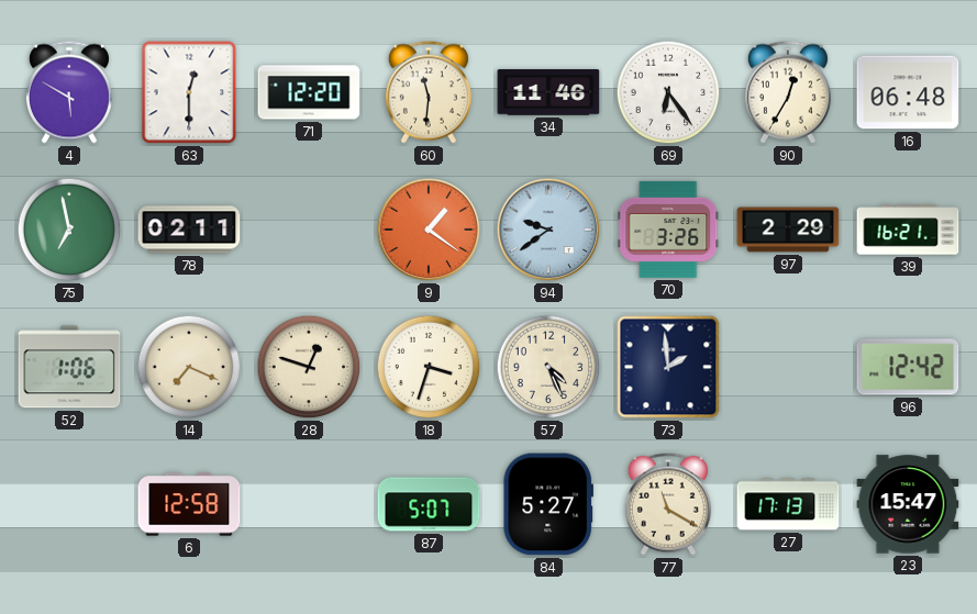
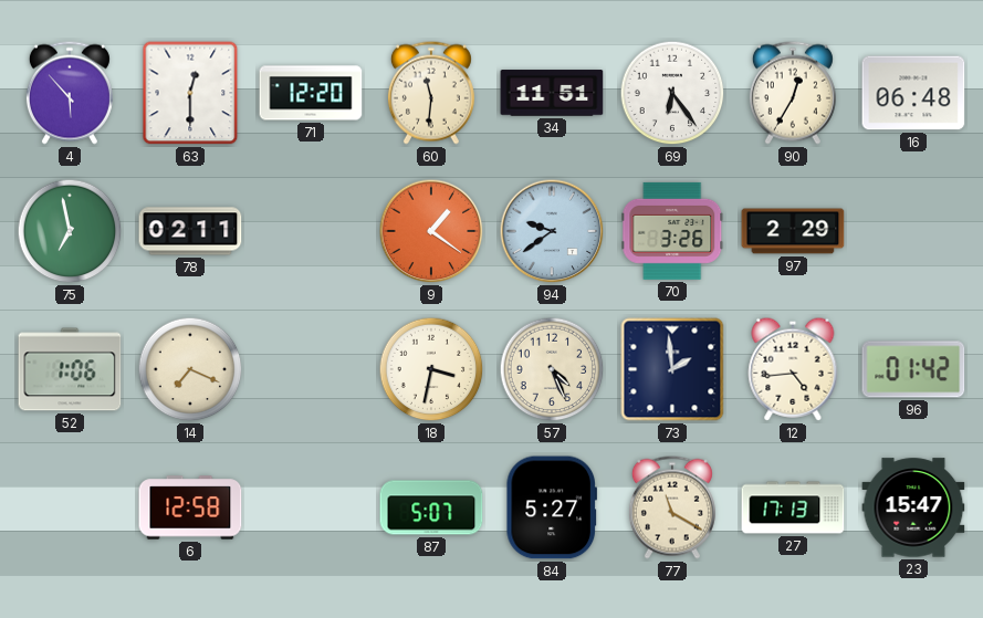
4: 5:50 -> 5:53
34: 11:46 -> 11:51
39: 16:21 -> none
28: 12:48 -> none
18: 3:33 -> 3:32
12: none -> 4:44
96: 12:42 -> 01:42
